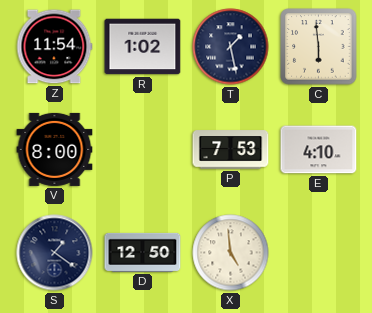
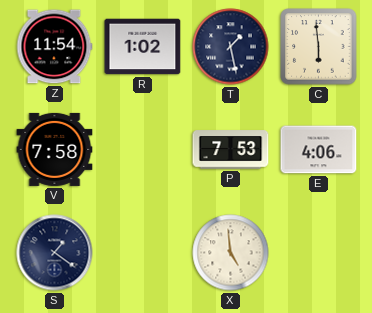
V: 8:00 -> 7:58
E: 4:10 -> 4:06
D: 12:50 -> none
